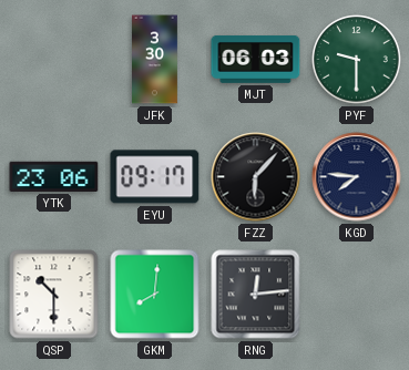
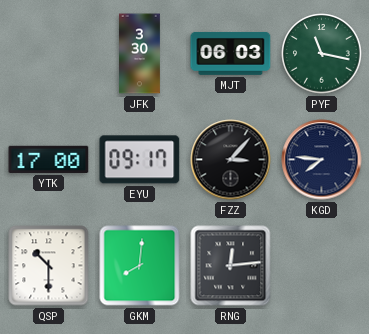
PYF: 9:30 -> 11:17
YTK: 23:06 -> 17:00
FZZ: 6:07 -> 3:07
